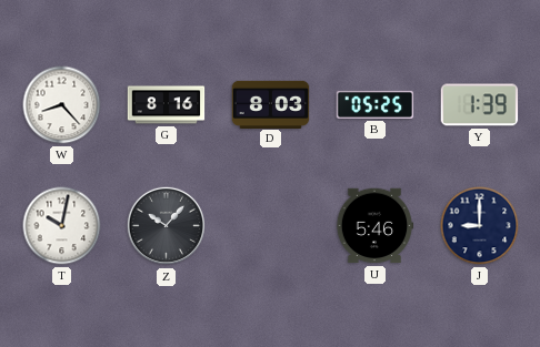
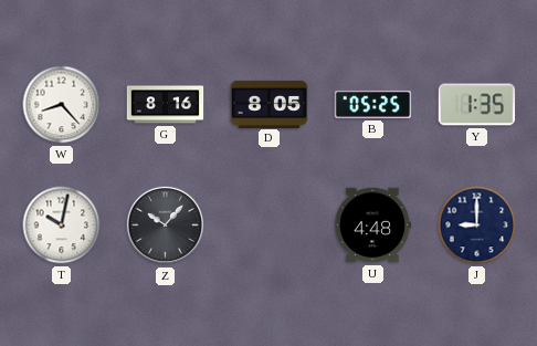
D: 8:03 -> 8:05
Y: 1:39 -> 1:35
U: 5:46 -> 4:48
